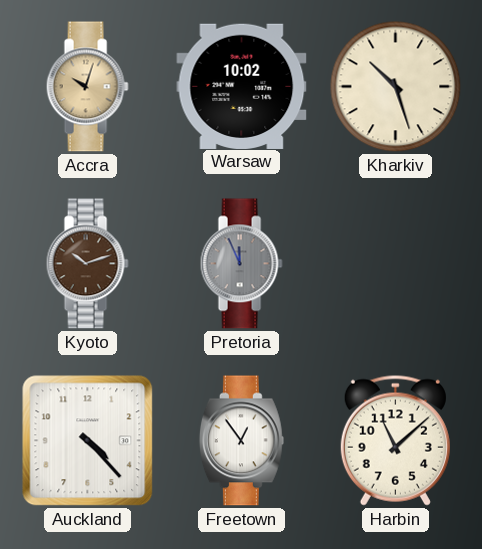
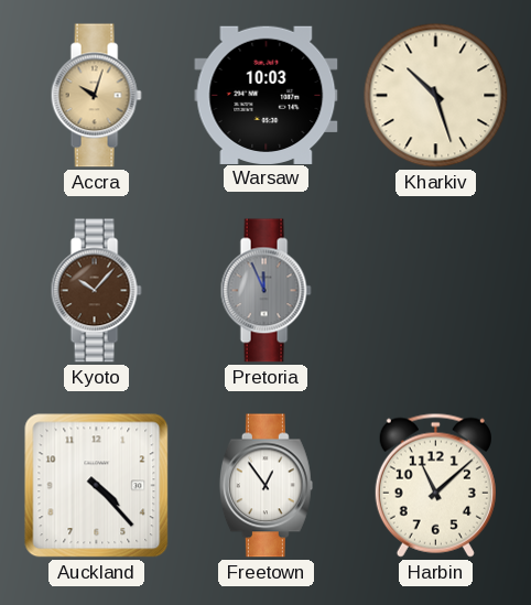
Warsaw: 10:02 -> 10:03
Kyoto: 10:12 -> 10:07
